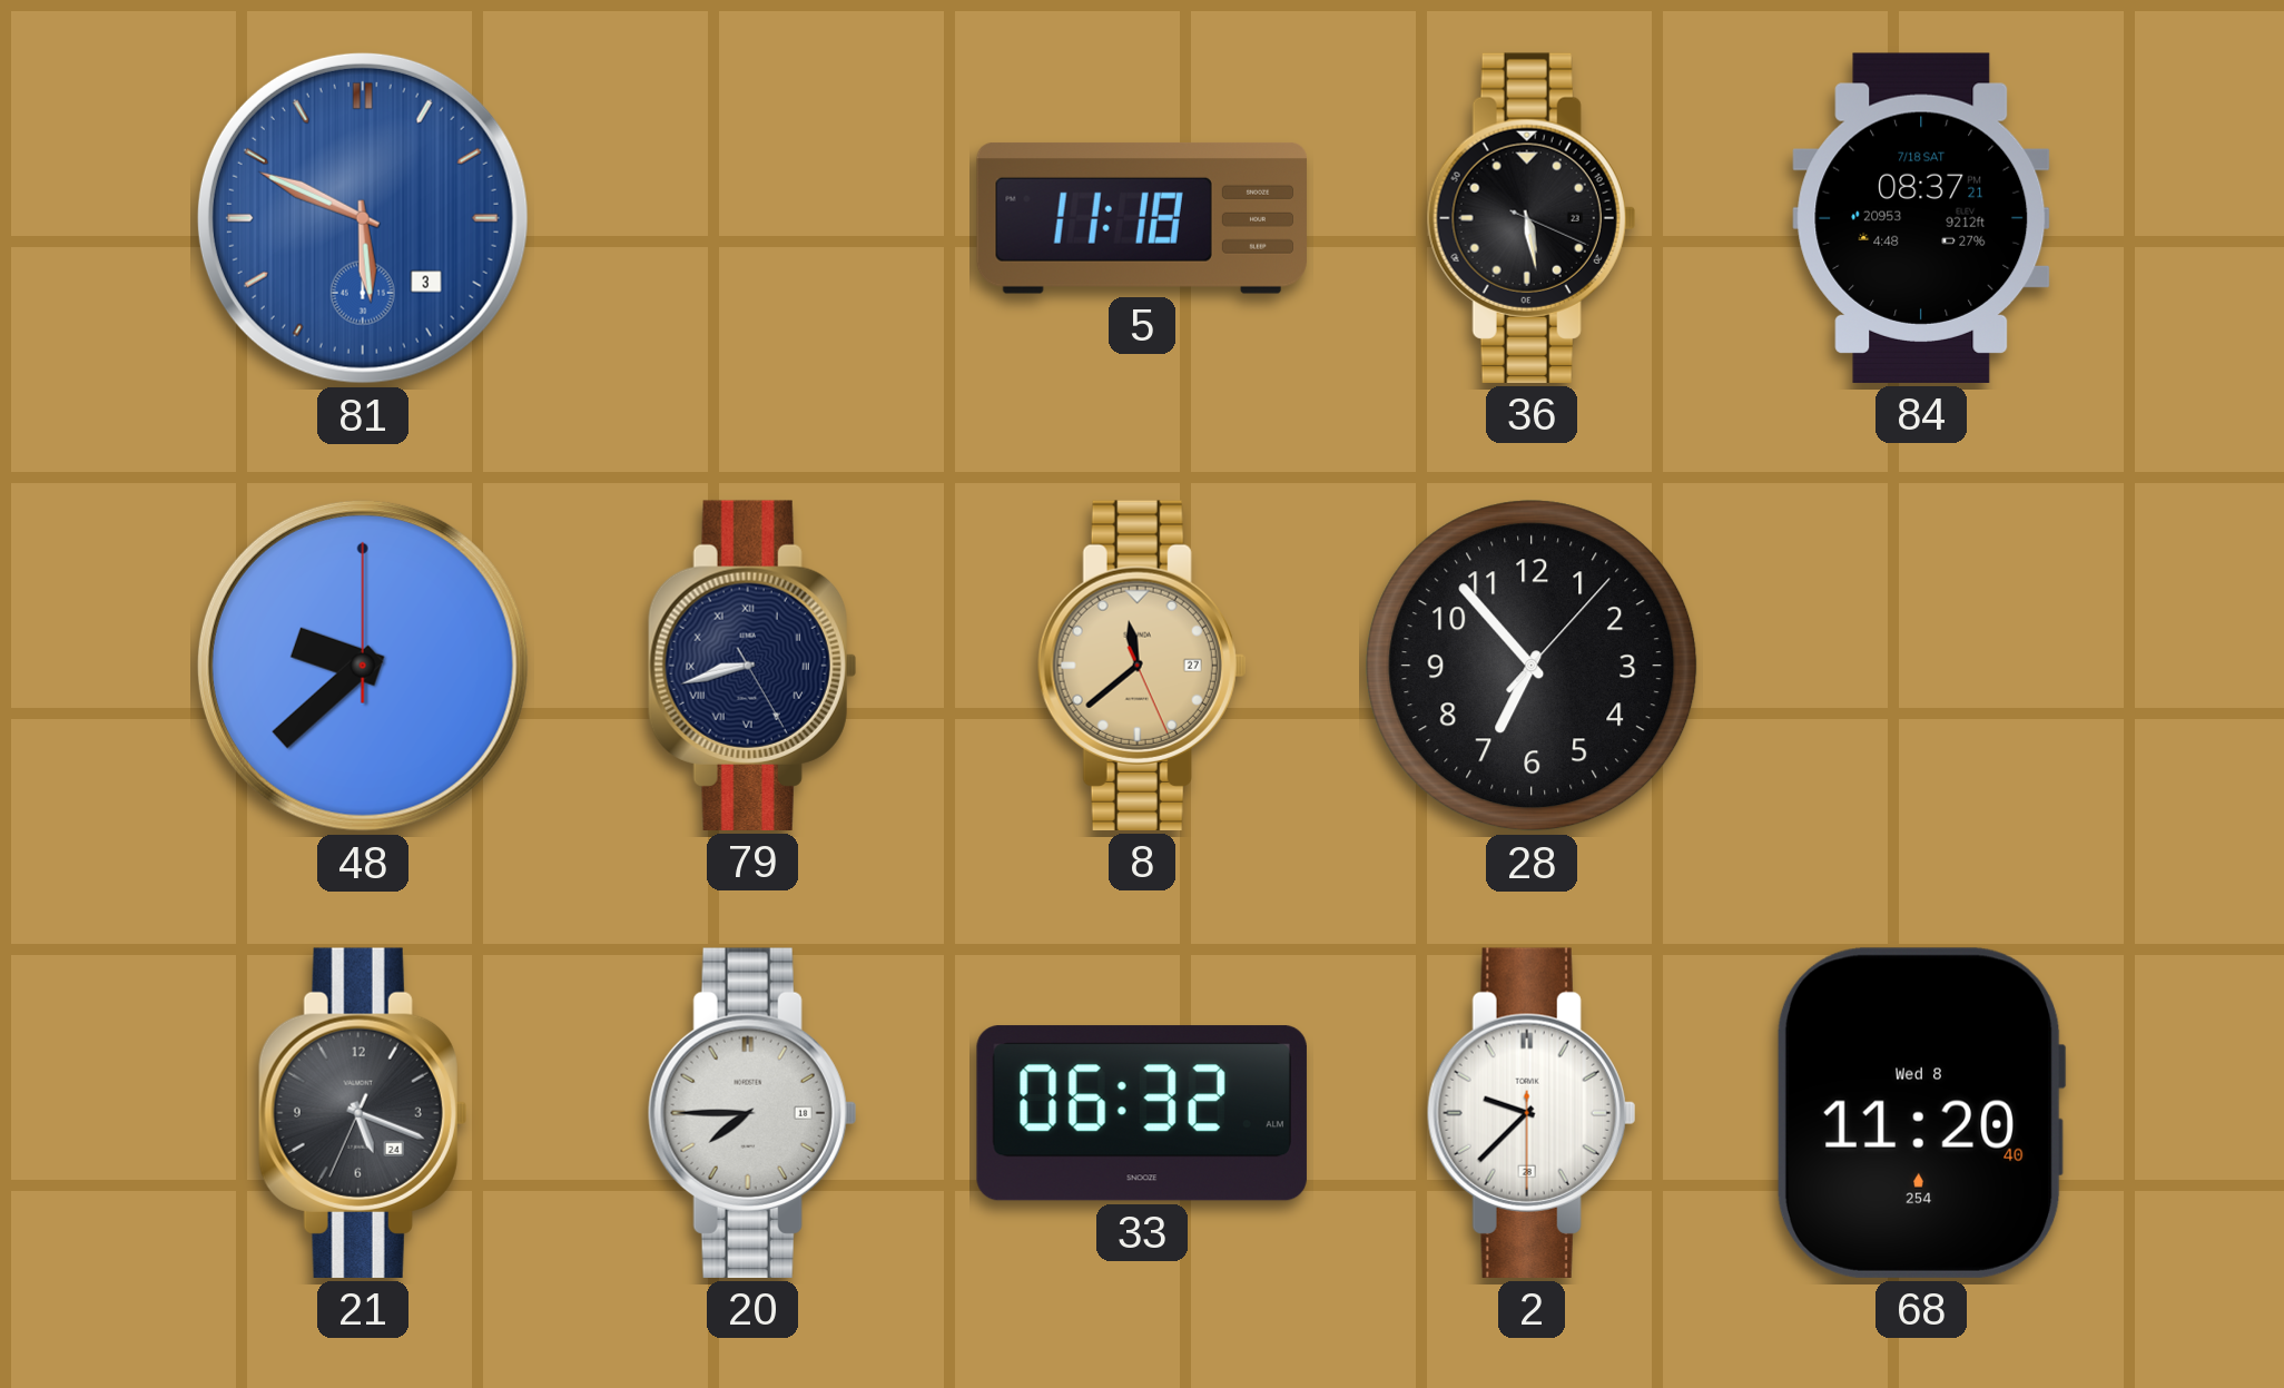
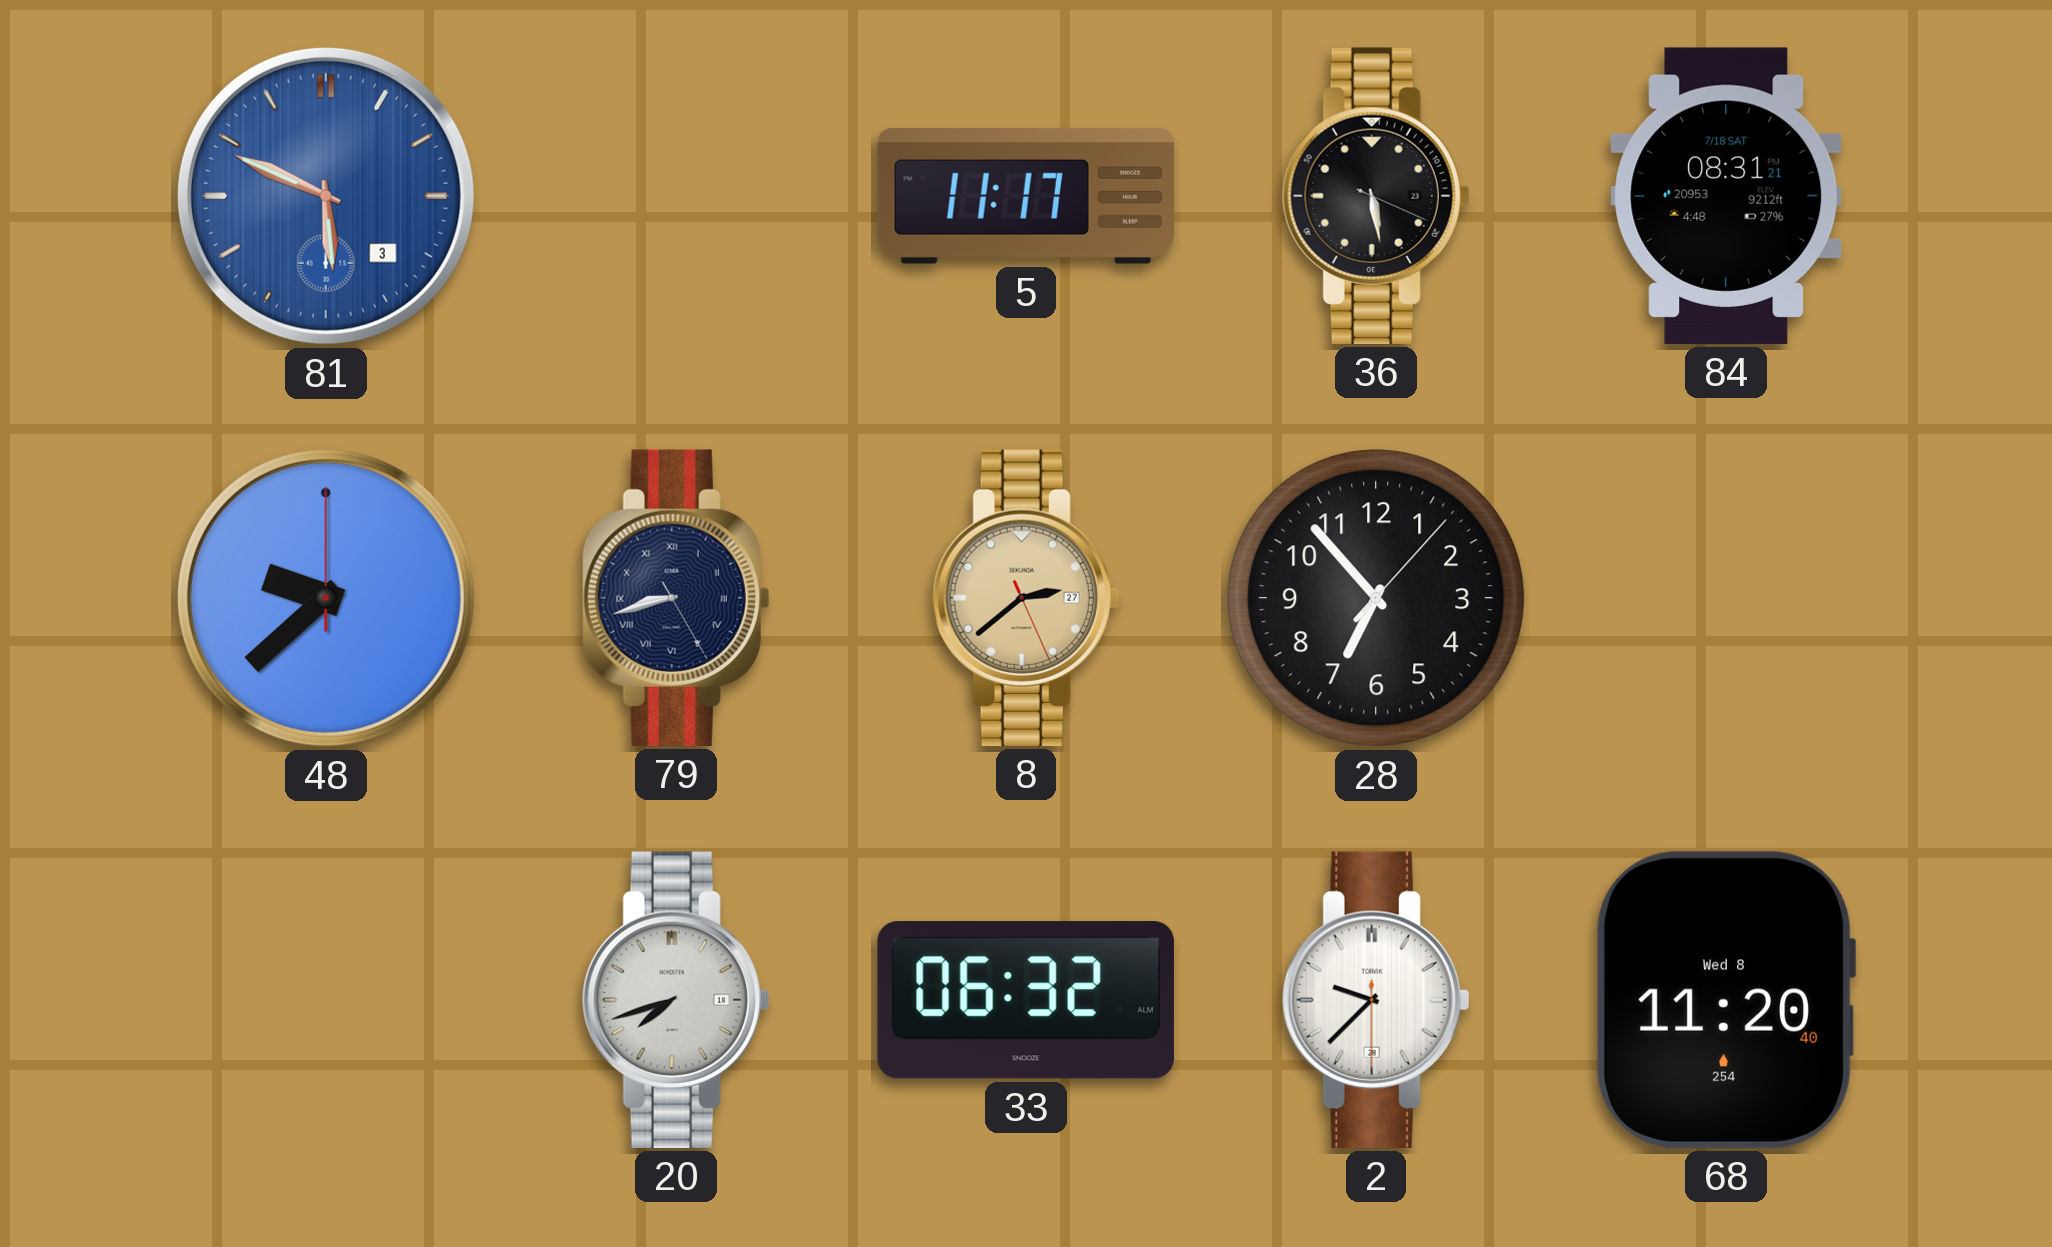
5: 11:18 -> 11:17
84: 08:37 -> 08:31
8: 11:38 -> 2:38
21: 5:18 -> none
20: 7:45 -> 7:42
